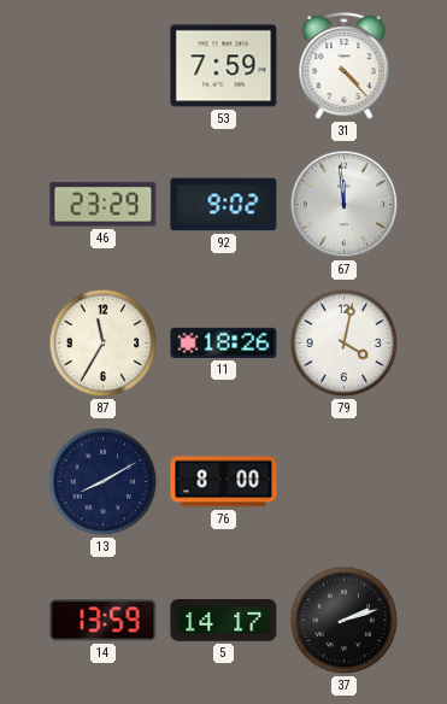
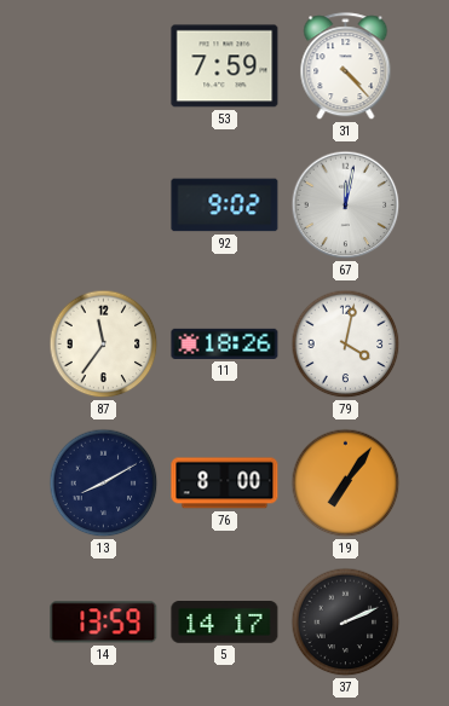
46: 23:29 -> none
67: 11:59 -> 12:02
87: 11:35 -> 11:36
19: none -> 7:06
37: 2:12 -> 2:11
